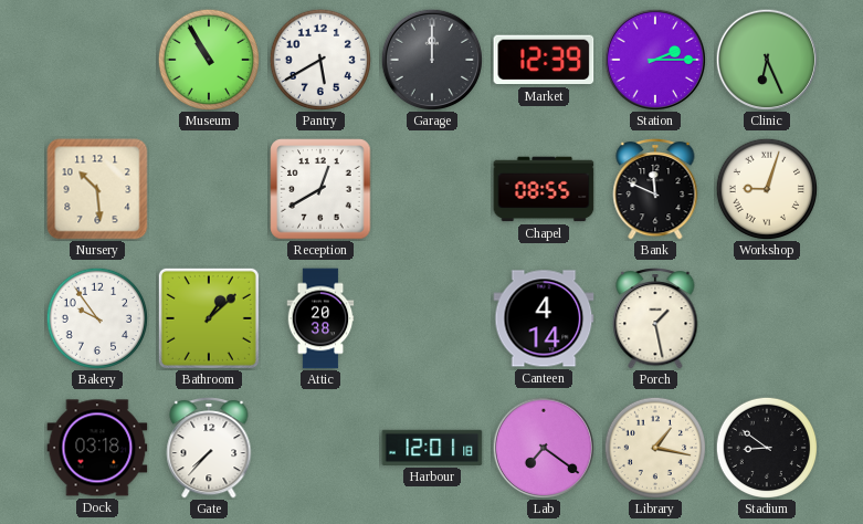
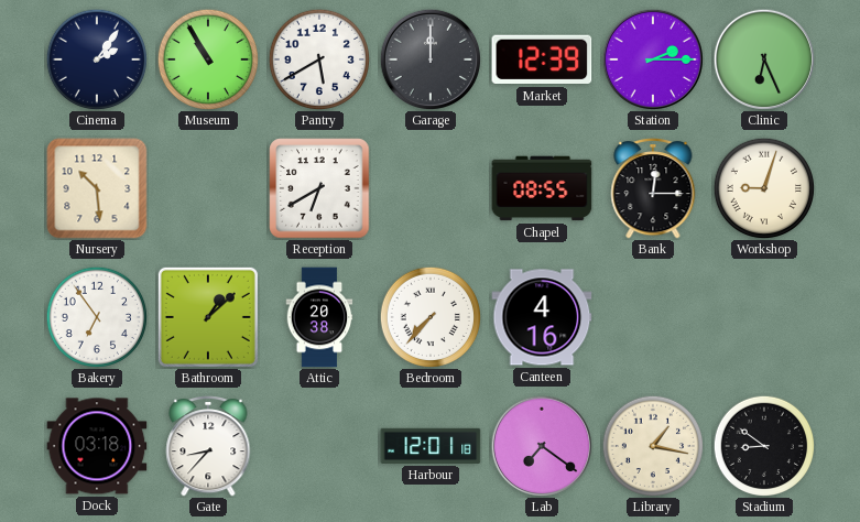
Cinema: none -> 2:06
Reception: 12:40 -> 6:40
Bank: 11:49 -> 12:15
Bakery: 9:54 -> 6:54
Bedroom: none -> 7:37
Canteen: 4:14 -> 4:16
Porch: 1:28 -> none
Gate: 7:37 -> 8:37
